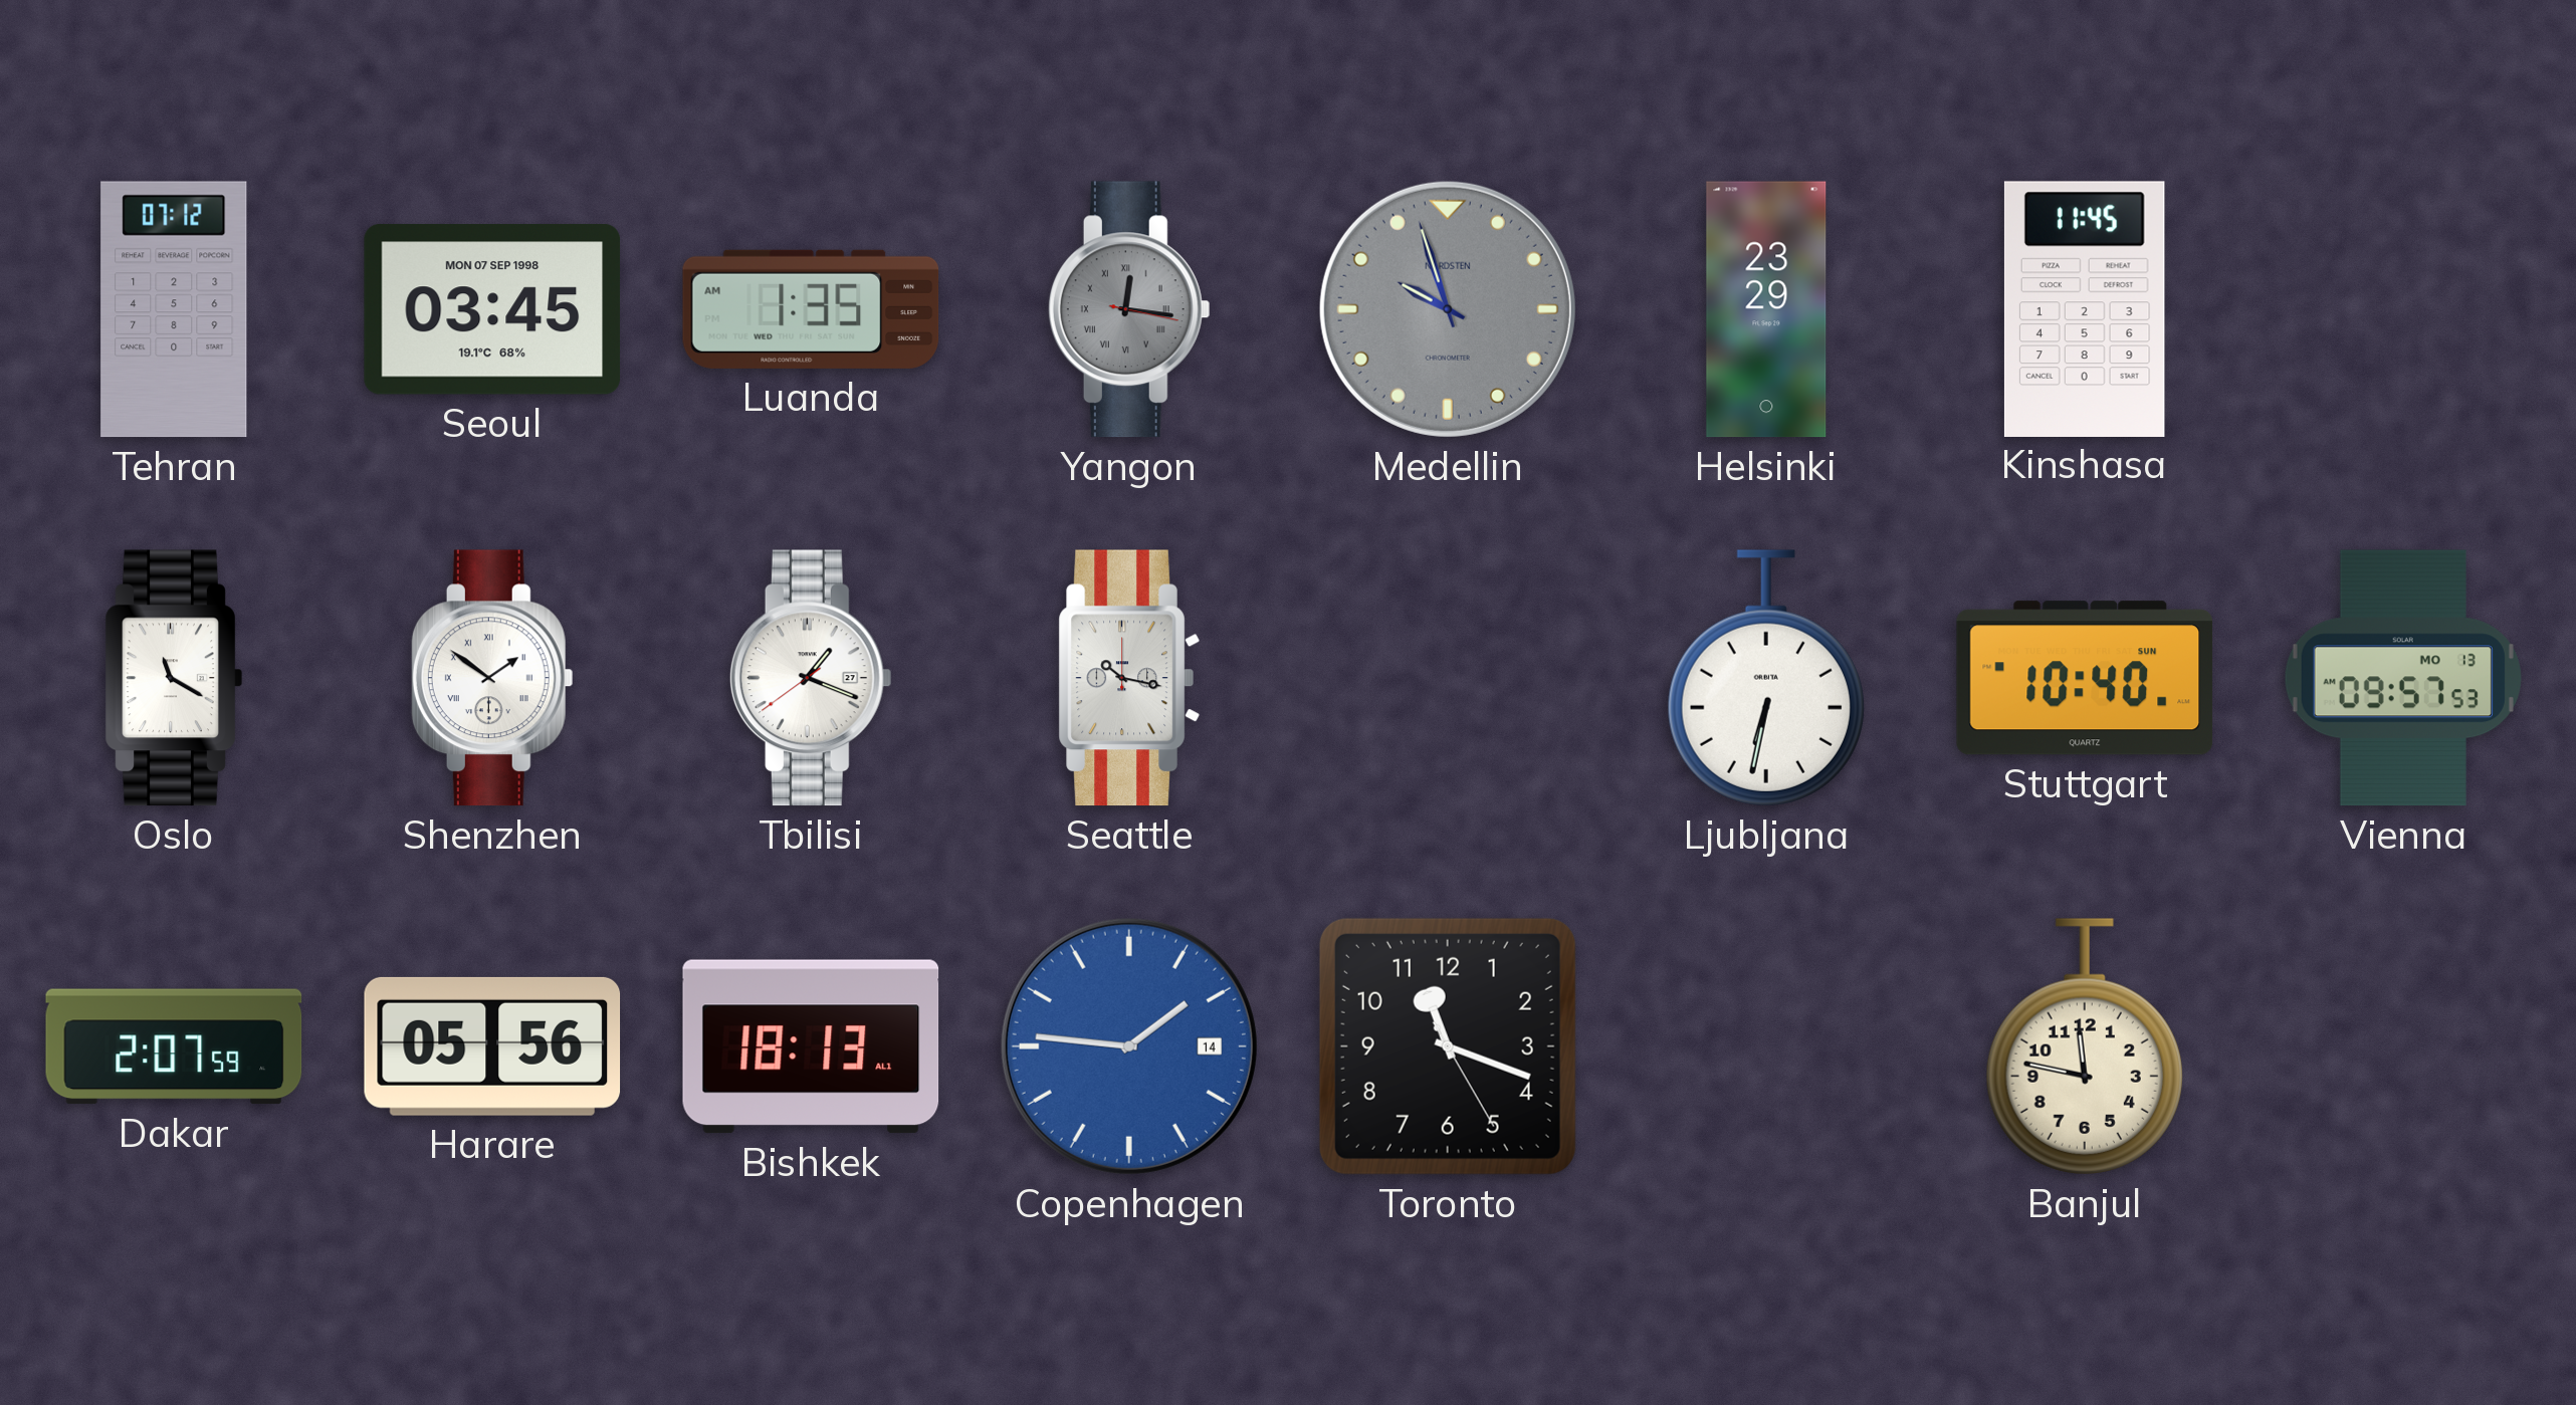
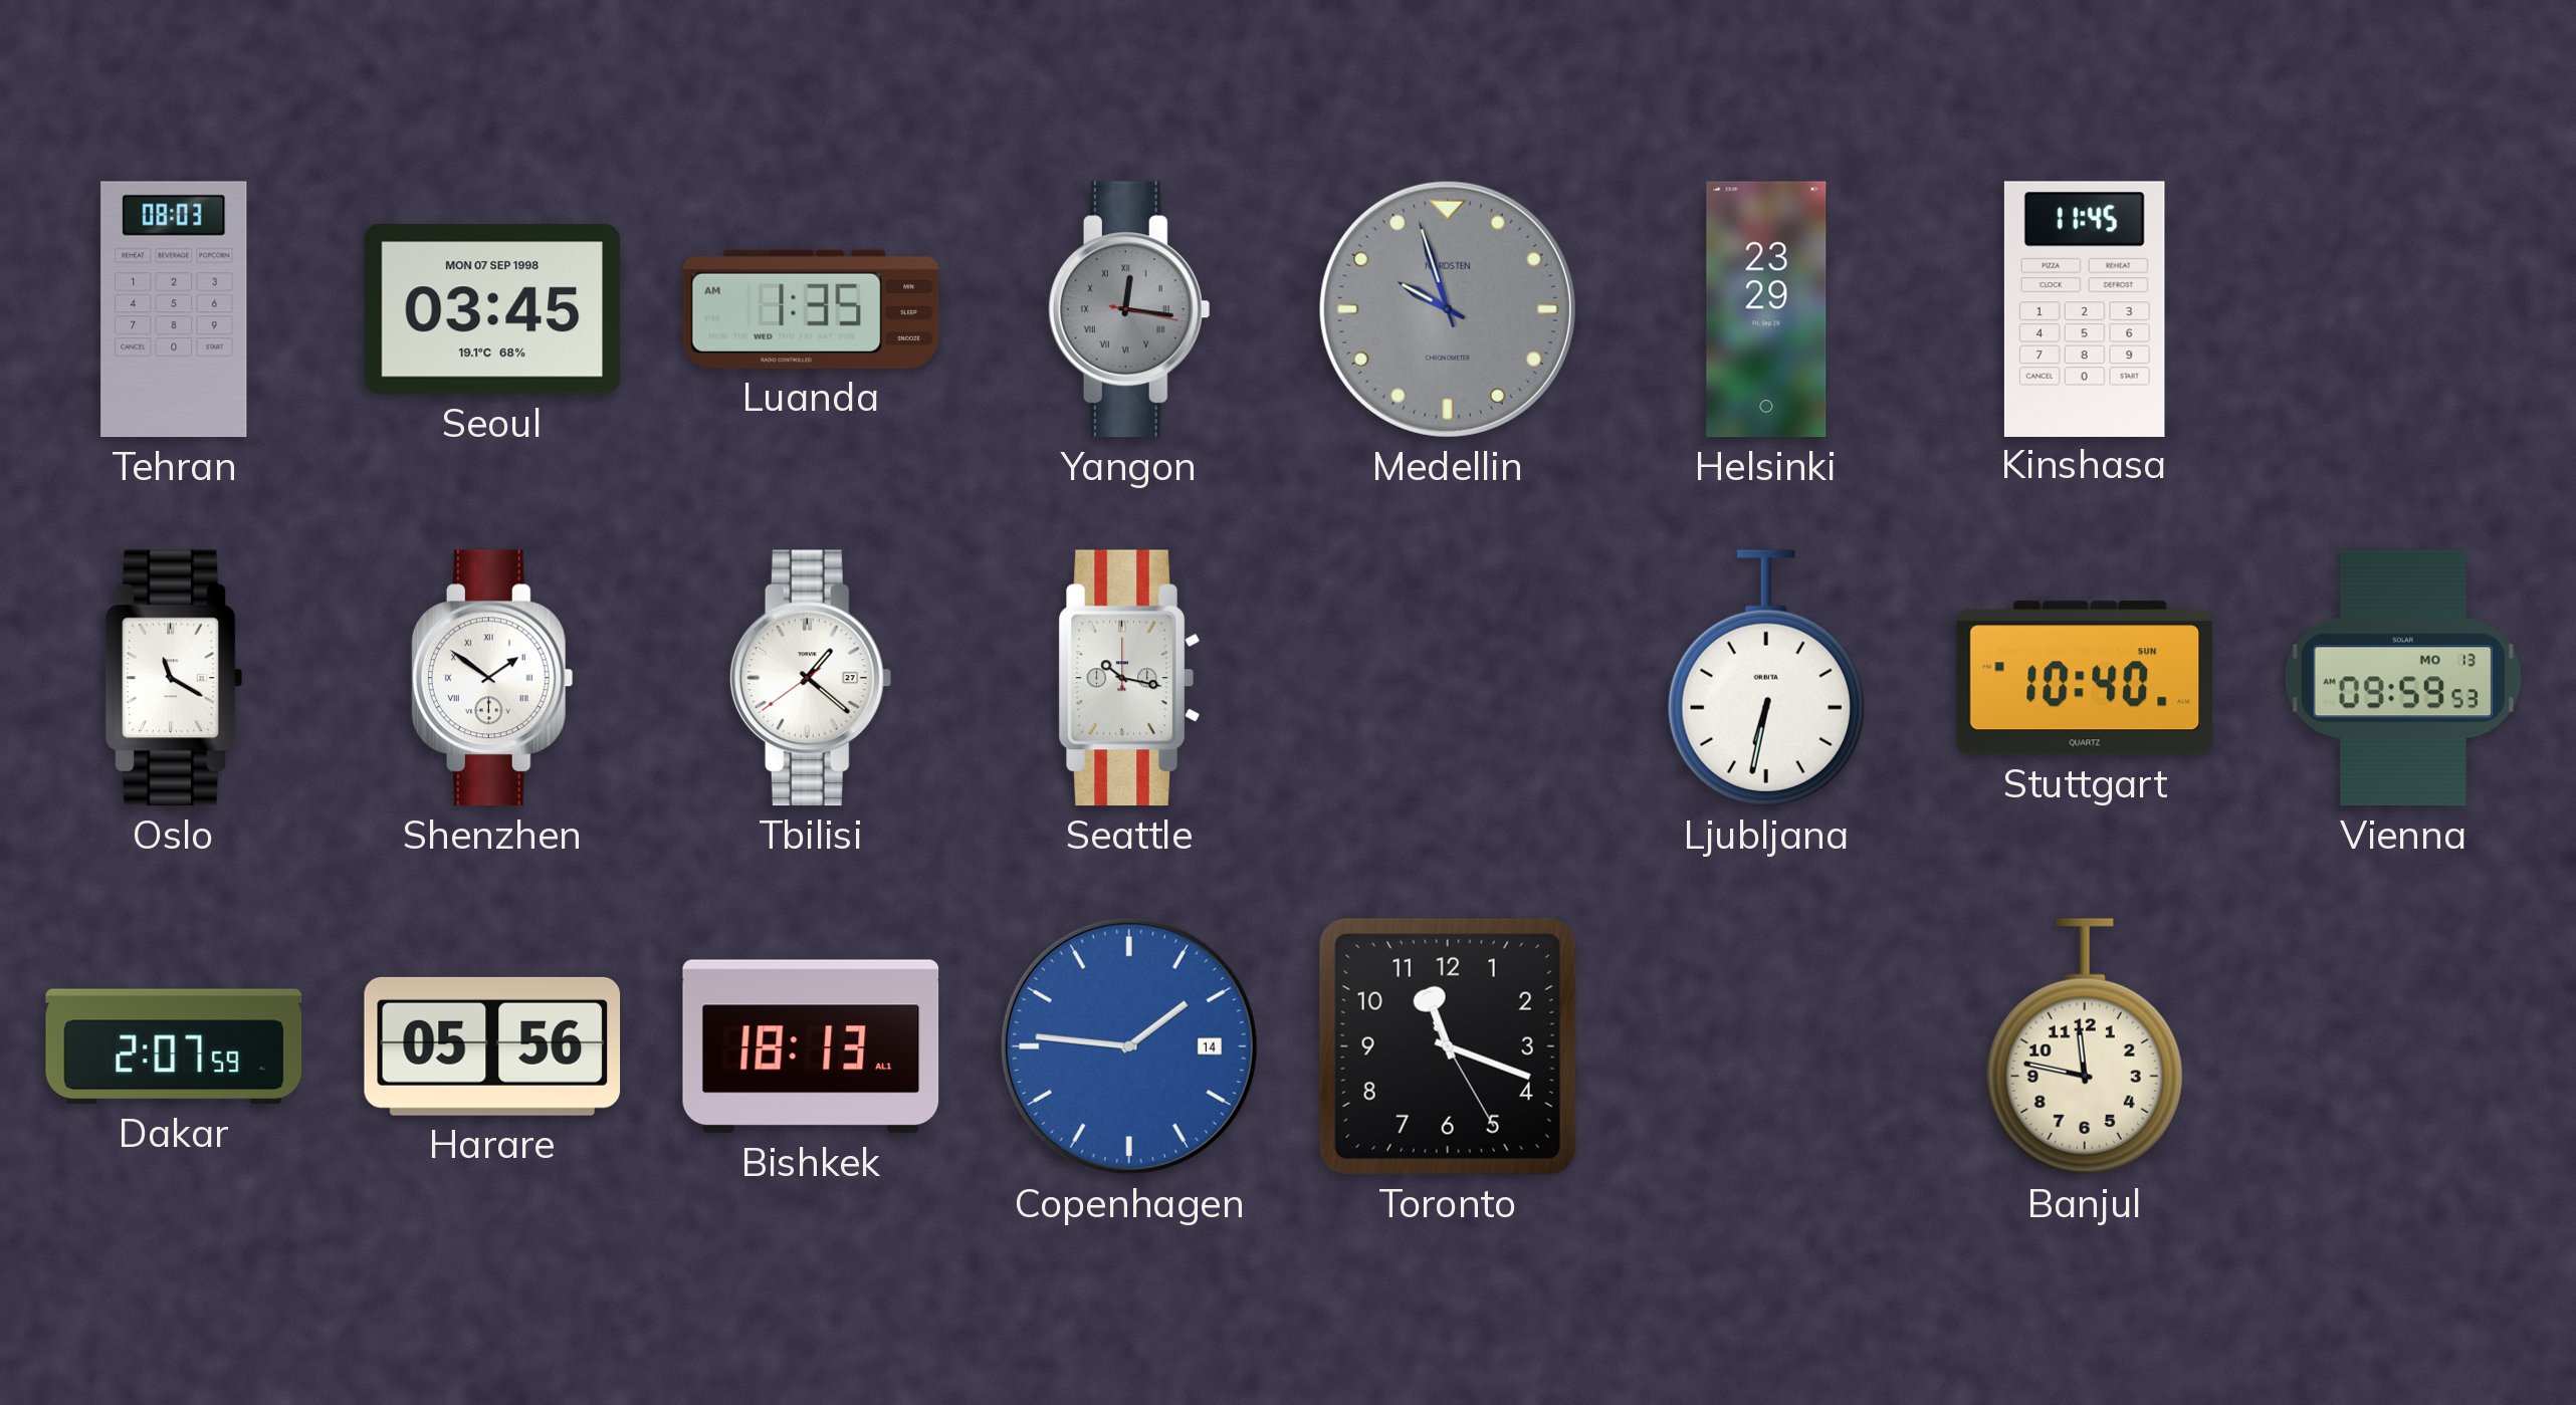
Tehran: 07:12 -> 08:03
Tbilisi: 1:18 -> 1:21
Vienna: 09:57 -> 09:59
